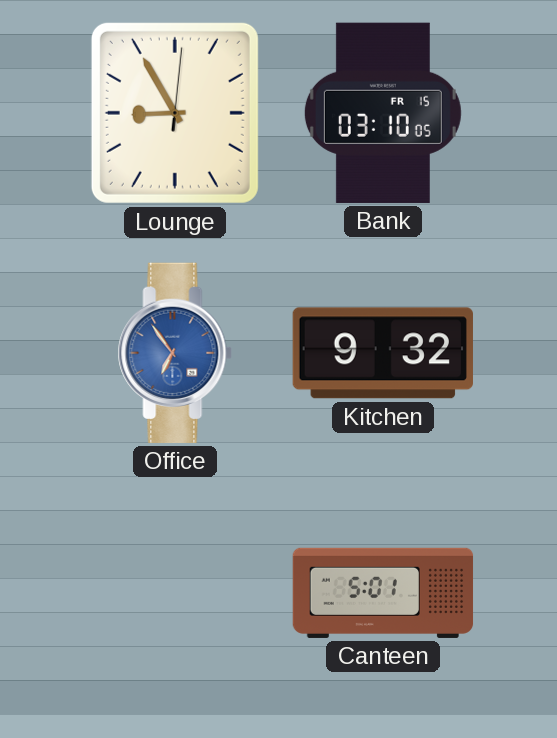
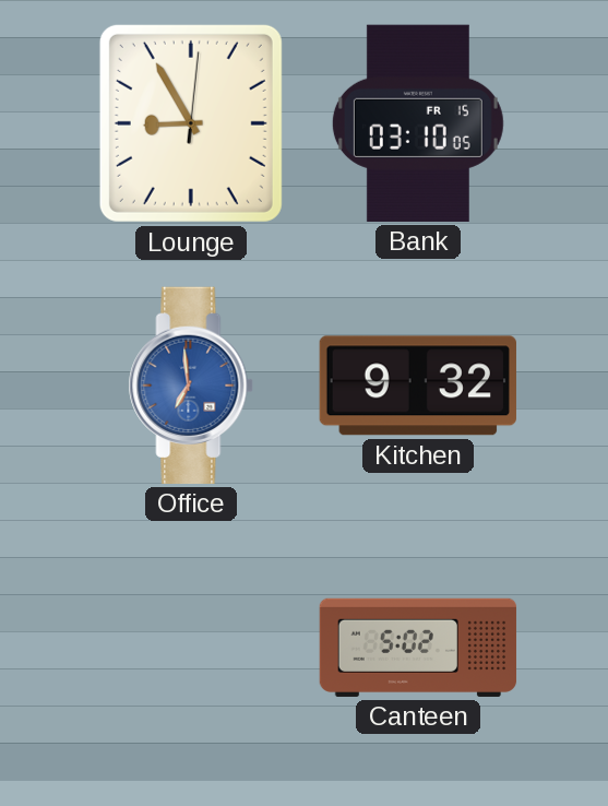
Office: 6:54 -> 6:59
Canteen: 5:01 -> 5:02
